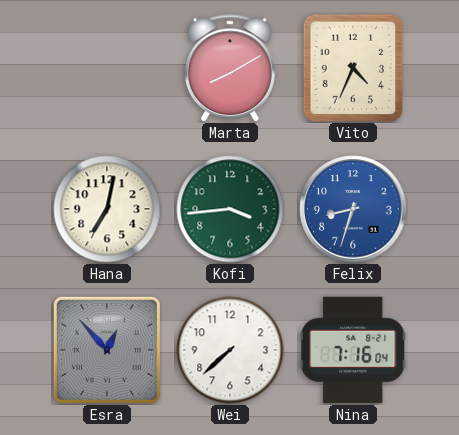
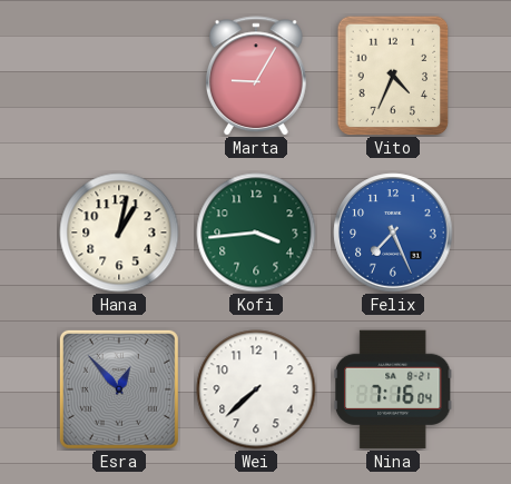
Marta: 8:10 -> 9:05
Hana: 7:02 -> 1:02
Felix: 8:33 -> 7:26
